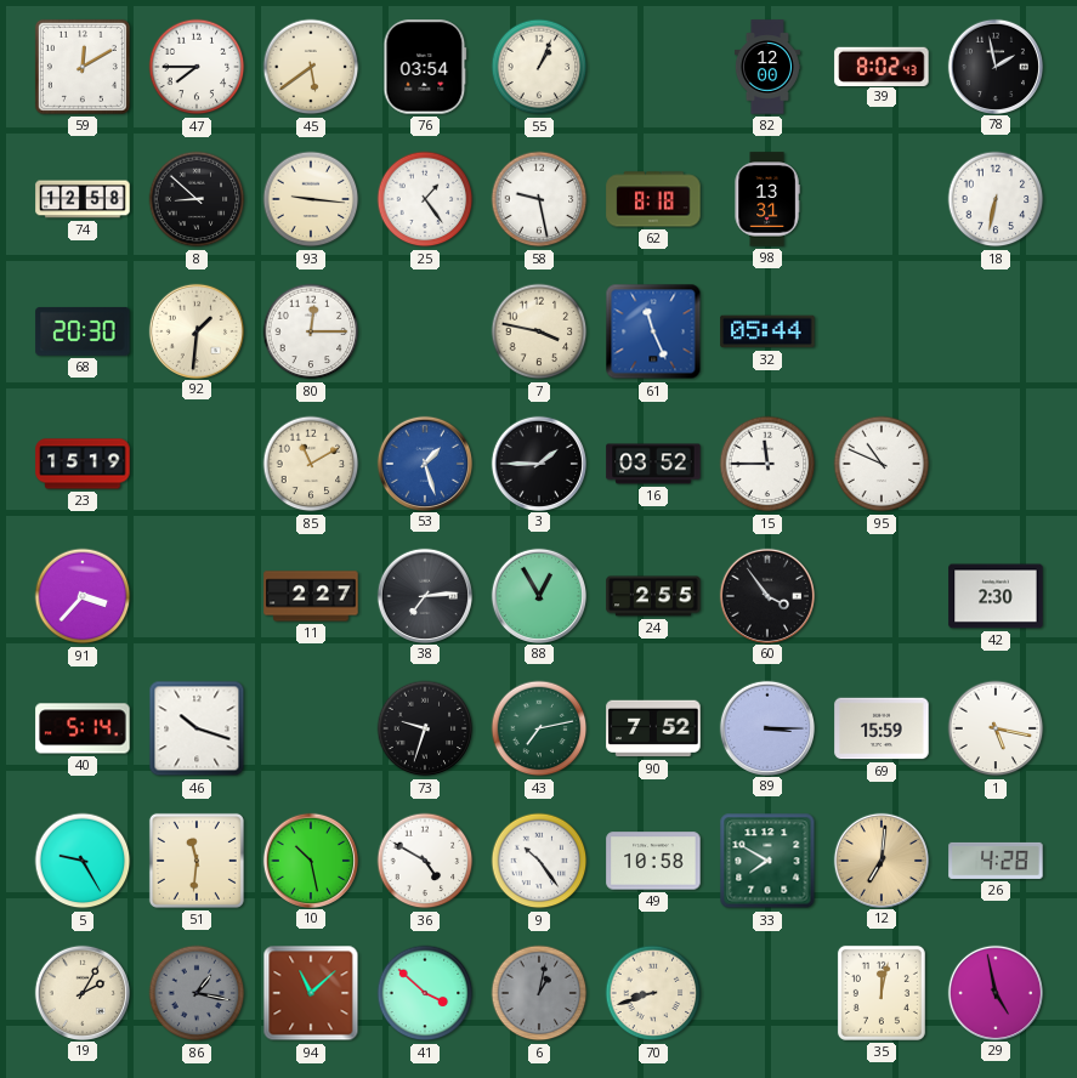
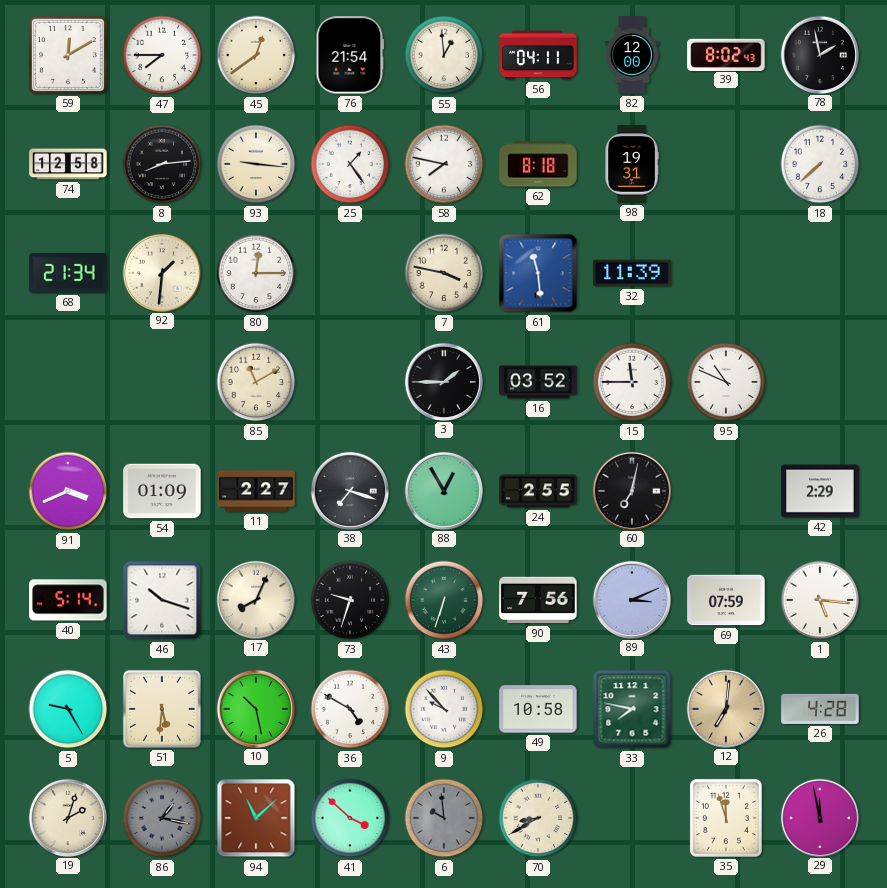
45: 5:39 -> 12:39
76: 03:54 -> 21:54
55: 1:04 -> 12:59
56: none -> 04:11
8: 8:52 -> 8:14
58: 9:28 -> 7:47
98: 13:31 -> 19:31
18: 6:32 -> 7:38
68: 20:30 -> 21:34
61: 11:26 -> 11:29
32: 05:44 -> 11:39
23: 15:19 -> none
53: 1:27 -> none
91: 3:37 -> 3:41
54: none -> 01:09
38: 7:14 -> 7:18
60: 3:54 -> 7:02
42: 2:30 -> 2:29
17: none -> 8:04
43: 7:13 -> 6:33
90: 7:52 -> 7:56
89: 3:15 -> 3:11
69: 15:59 -> 07:59
1: 5:17 -> 5:16
51: 11:31 -> 5:31
9: 10:24 -> 9:53
33: 7:50 -> 7:47
19: 2:05 -> 2:03
6: 1:02 -> 9:59
70: 8:42 -> 8:40
35: 12:02 -> 11:57
29: 4:58 -> 11:58
